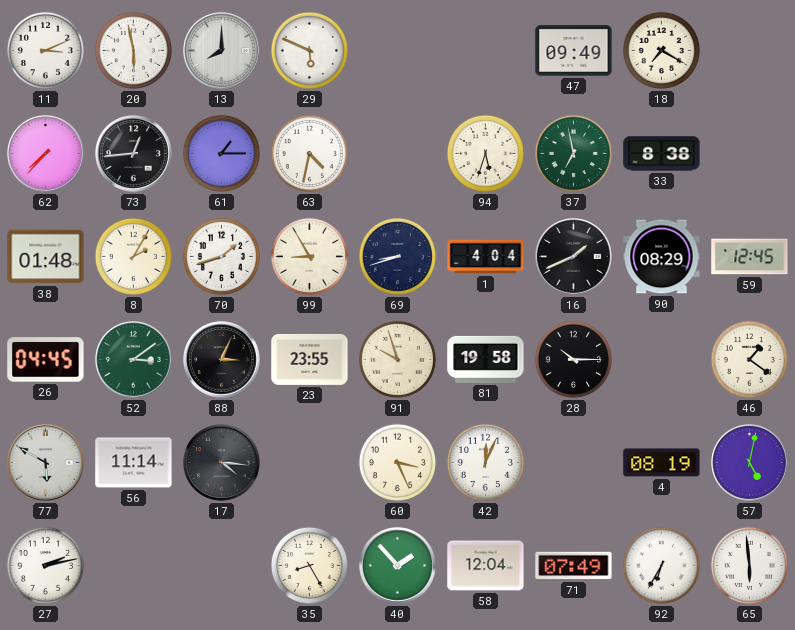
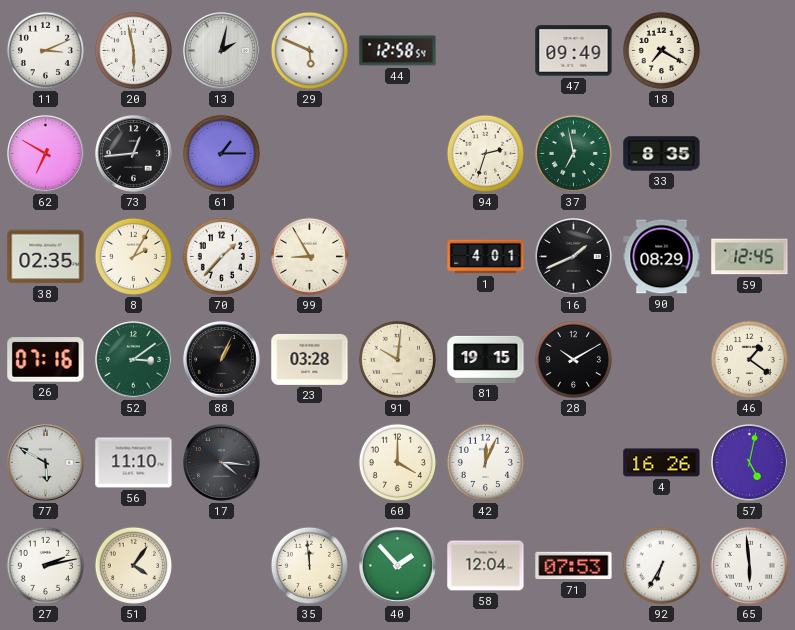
13: 8:00 -> 2:02
44: none -> 12:58
62: 7:37 -> 6:50
63: 4:32 -> none
94: 5:33 -> 2:33
33: 8:38 -> 8:35
38: 01:48 -> 02:35
70: 1:42 -> 1:37
69: 8:42 -> none
1: 4:04 -> 4:01
26: 04:45 -> 07:16
88: 3:04 -> 1:04
23: 23:55 -> 03:28
91: 9:57 -> 10:01
81: 19:58 -> 19:15
28: 10:15 -> 10:10
56: 11:14 -> 11:10
60: 3:26 -> 4:00
4: 08:19 -> 16:26
51: none -> 4:06
35: 8:25 -> 11:59
71: 07:49 -> 07:53
